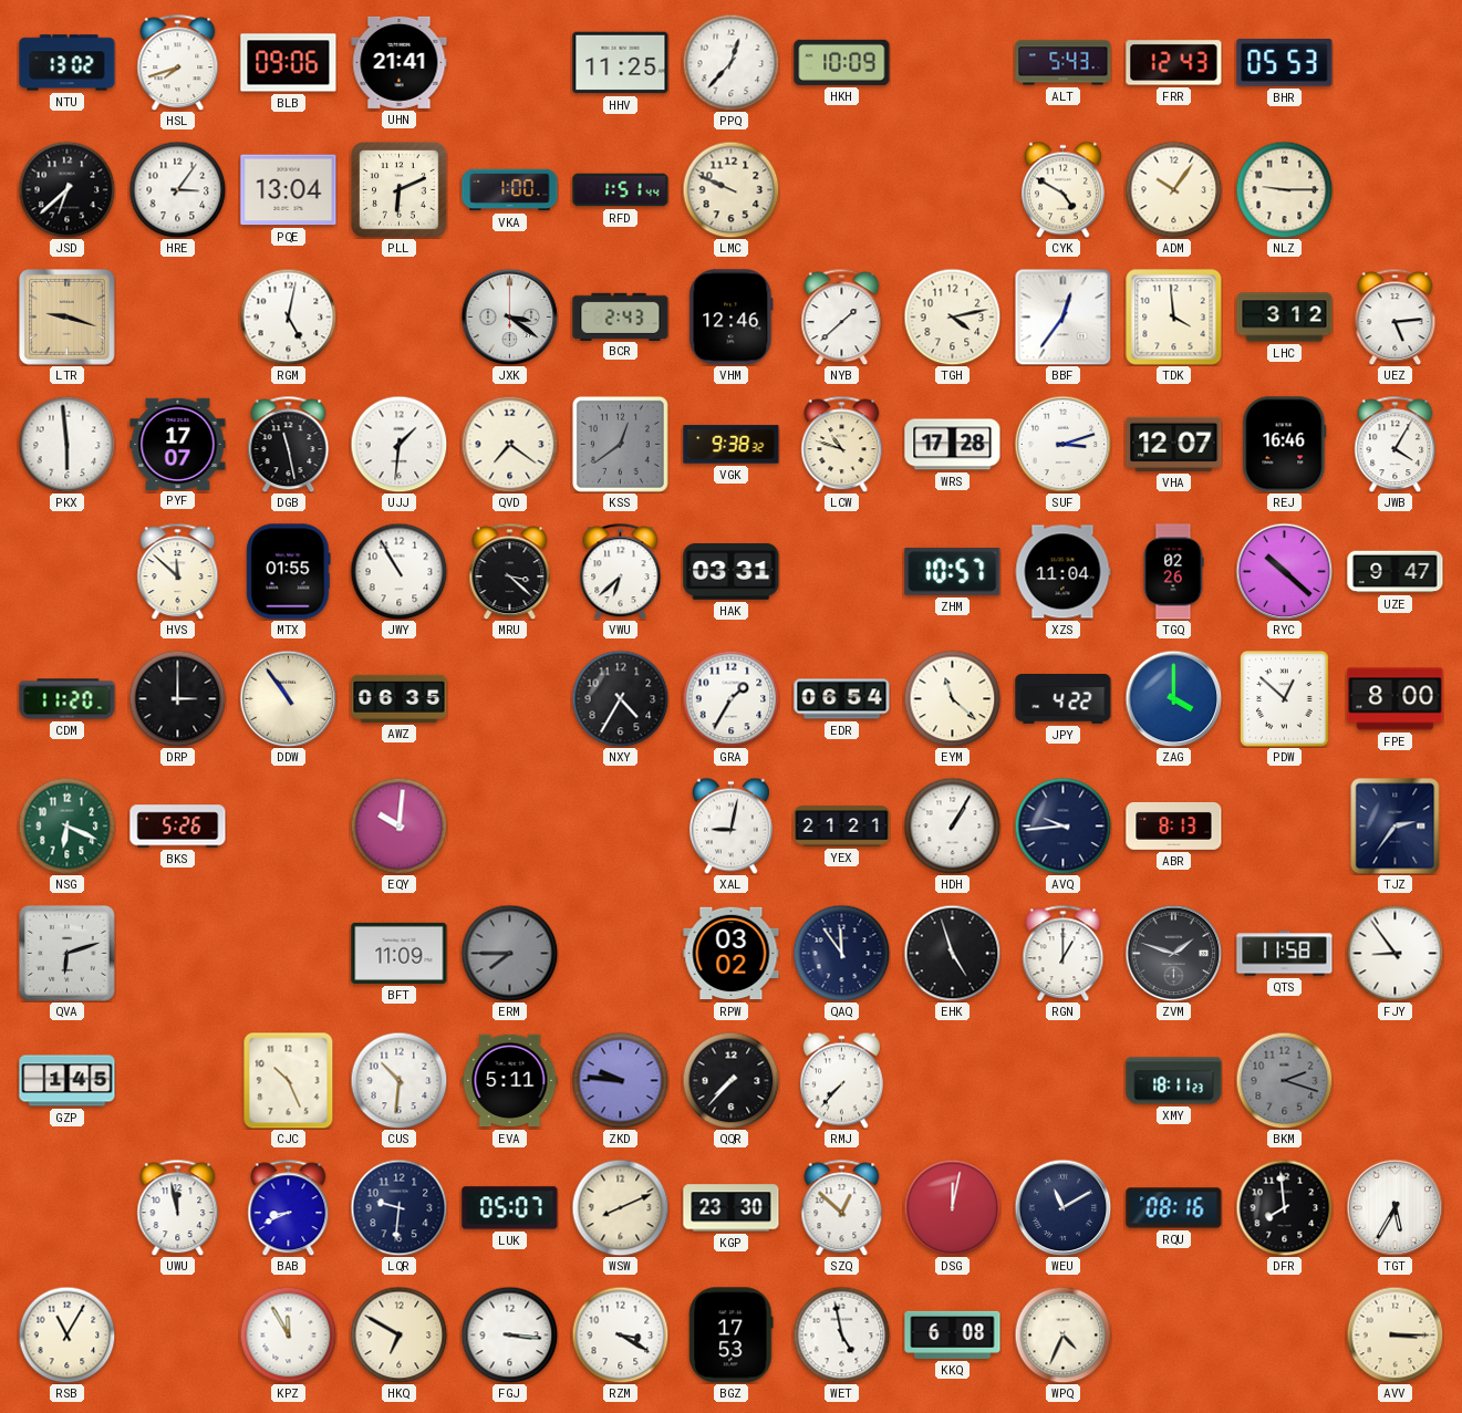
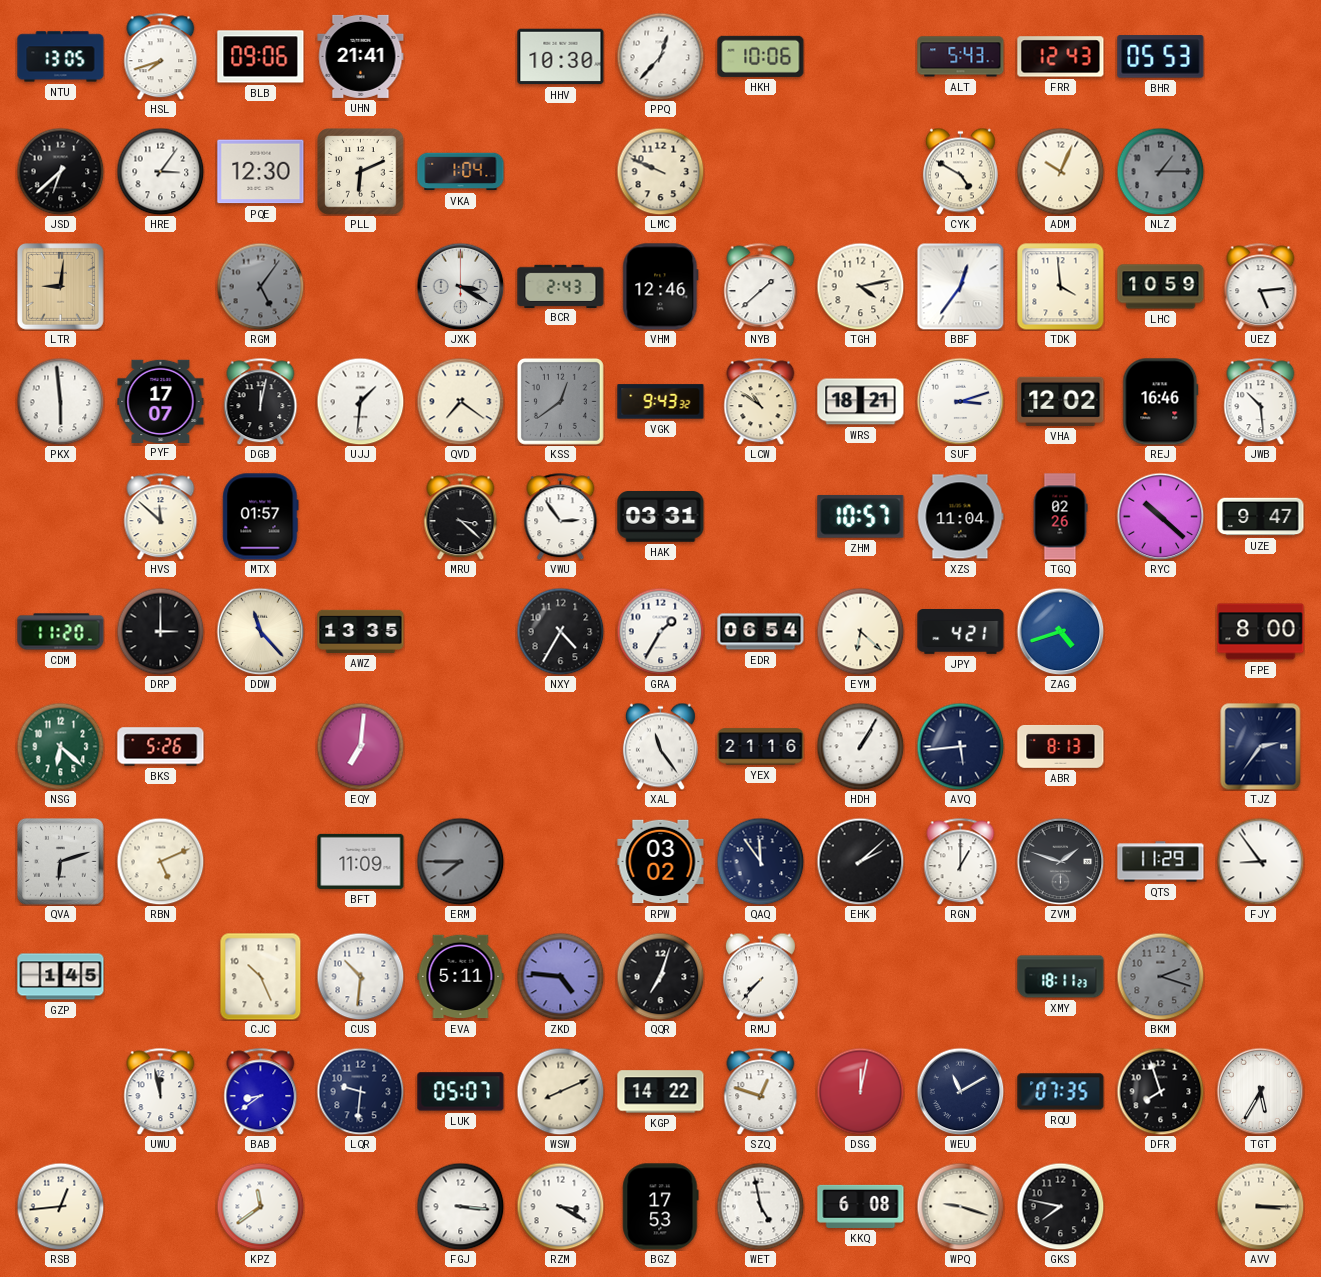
NTU: 13:02 -> 13:05
HHV: 11:25 -> 10:30
HKH: 10:09 -> 10:06
PQE: 13:04 -> 12:30
VKA: 1:00 -> 1:04
RFD: 1:51 -> none
ADM: 10:06 -> 10:04
NLZ: 9:15 -> 1:15
NLZ dial: cream -> grey
LTR: 9:18 -> 9:01
RGM: 5:02 -> 5:06
RGM dial: white -> grey
JXK: 3:21 -> 3:20
LHC: 3:12 -> 10:59
DGB: 11:28 -> 12:02
VGK: 9:38 -> 9:43
LCW: 10:48 -> 10:51
WRS: 17:28 -> 18:21
VHA: 12:07 -> 12:02
JWB: 4:05 -> 10:29
MTX: 01:55 -> 01:57
JWY: 10:55 -> none
VWU: 6:38 -> 2:54
DDW: 10:54 -> 11:23
AWZ: 06:35 -> 13:35
EYM: 11:22 -> 6:22
JPY: 4:22 -> 4:21
ZAG: 4:00 -> 4:42
PDW: 12:52 -> none
NSG: 6:19 -> 6:22
EQY: 10:01 -> 7:01
XAL: 9:02 -> 11:24
YEX: 21:21 -> 21:16
AVQ: 9:44 -> 5:44
RBN: none -> 5:11
EHK: 4:57 -> 2:08
QTS: 11:58 -> 11:29
ZKD: 9:46 -> 4:46
QQR: 7:37 -> 7:03
BAB: 8:41 -> 8:39
KGP: 23:30 -> 14:22
SZQ: 12:52 -> 12:48
RQU: 08:16 -> 07:35
DFR: 7:59 -> 7:57
RSB: 11:05 -> 12:44
KPZ: 11:55 -> 11:39
HKQ: 6:50 -> none
WPQ: 4:34 -> 9:18
GKS: none -> 7:47
